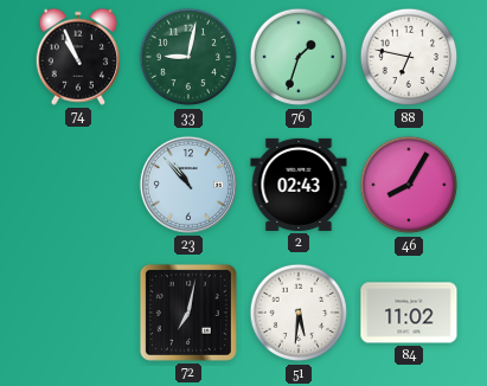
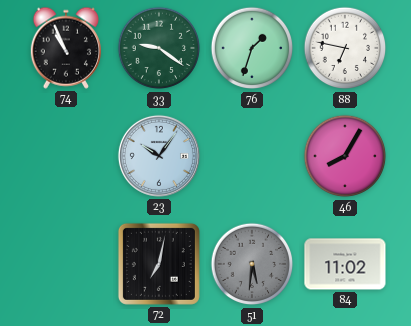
33: 9:02 -> 9:21
23: 10:53 -> 10:06
2: 02:43 -> none
51 dial: white -> grey
